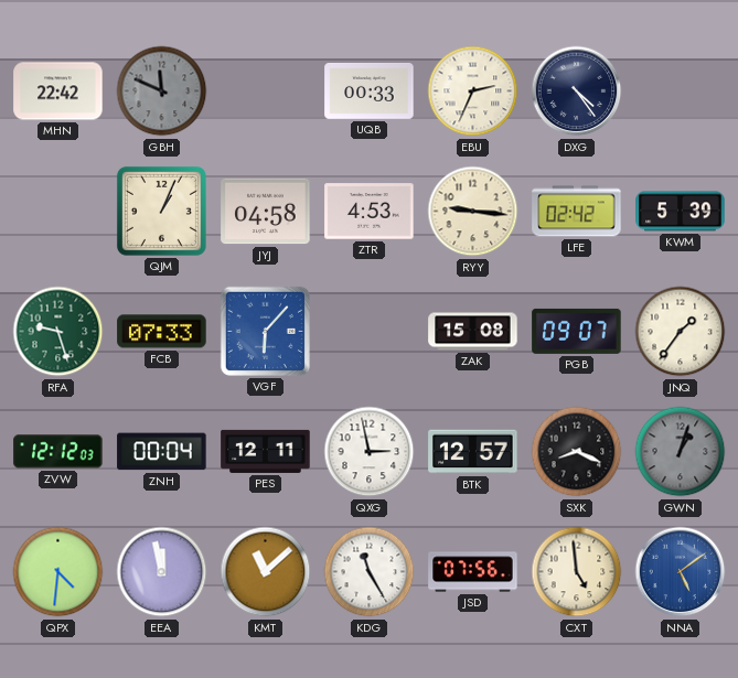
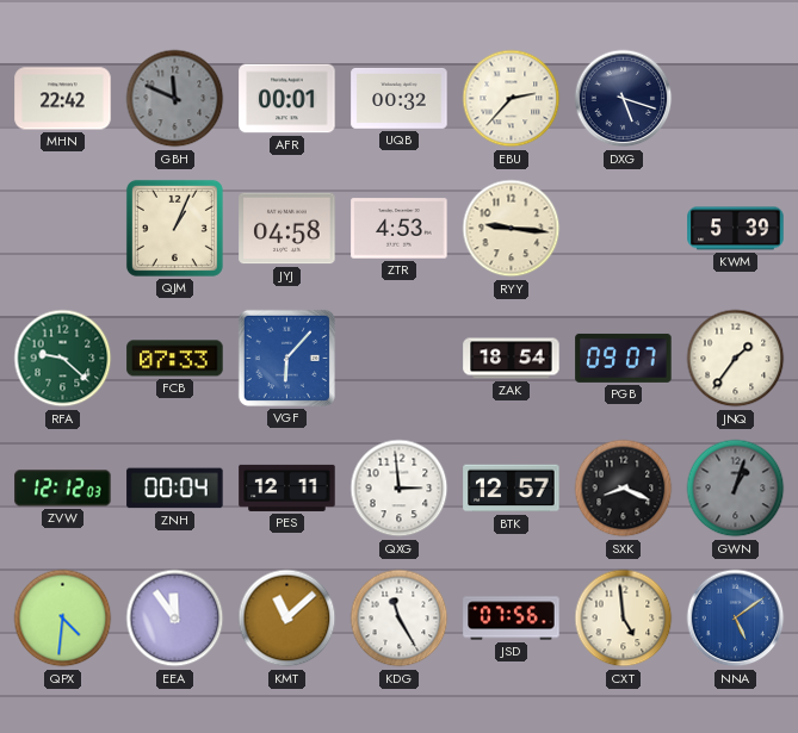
AFR: none -> 00:01
UQB: 00:33 -> 00:32
EBU: 2:34 -> 2:37
DXG: 4:24 -> 5:18
LFE: 02:42 -> none
RFA: 9:27 -> 9:22
ZAK: 15:08 -> 18:54
QXG: 2:58 -> 2:59
EEA: 11:58 -> 11:54
